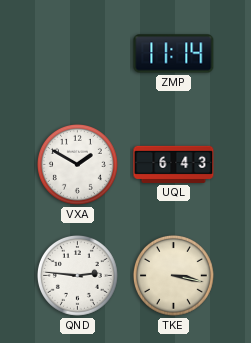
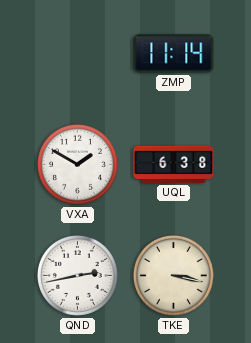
UQL: 6:43 -> 6:38
QND: 2:46 -> 2:43
